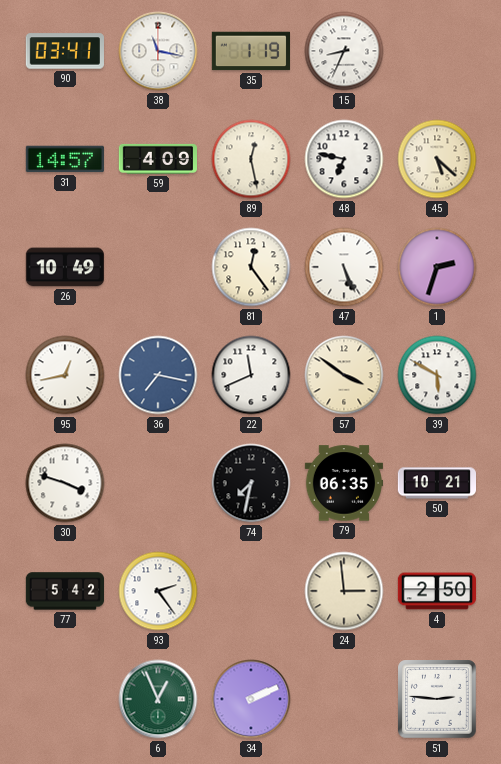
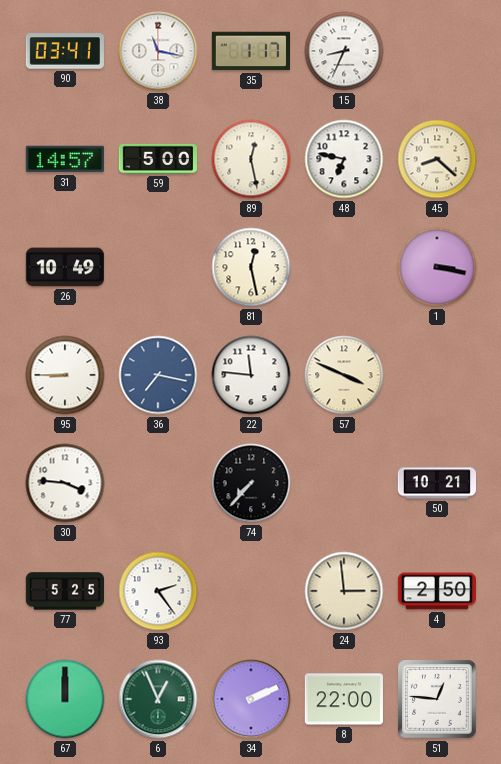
35: 1:19 -> 1:17
59: 4:09 -> 5:00
45: 5:22 -> 8:22
81: 12:24 -> 12:28
47: 5:26 -> none
1: 2:33 -> 3:17
95: 12:43 -> 8:45
22: 11:41 -> 11:46
57: 3:51 -> 3:49
39: 5:50 -> none
30: 3:48 -> 3:46
74: 7:32 -> 7:37
79: 06:35 -> none
77: 5:42 -> 5:25
67: none -> 12:00
8: none -> 22:00
51: 2:46 -> 12:46
